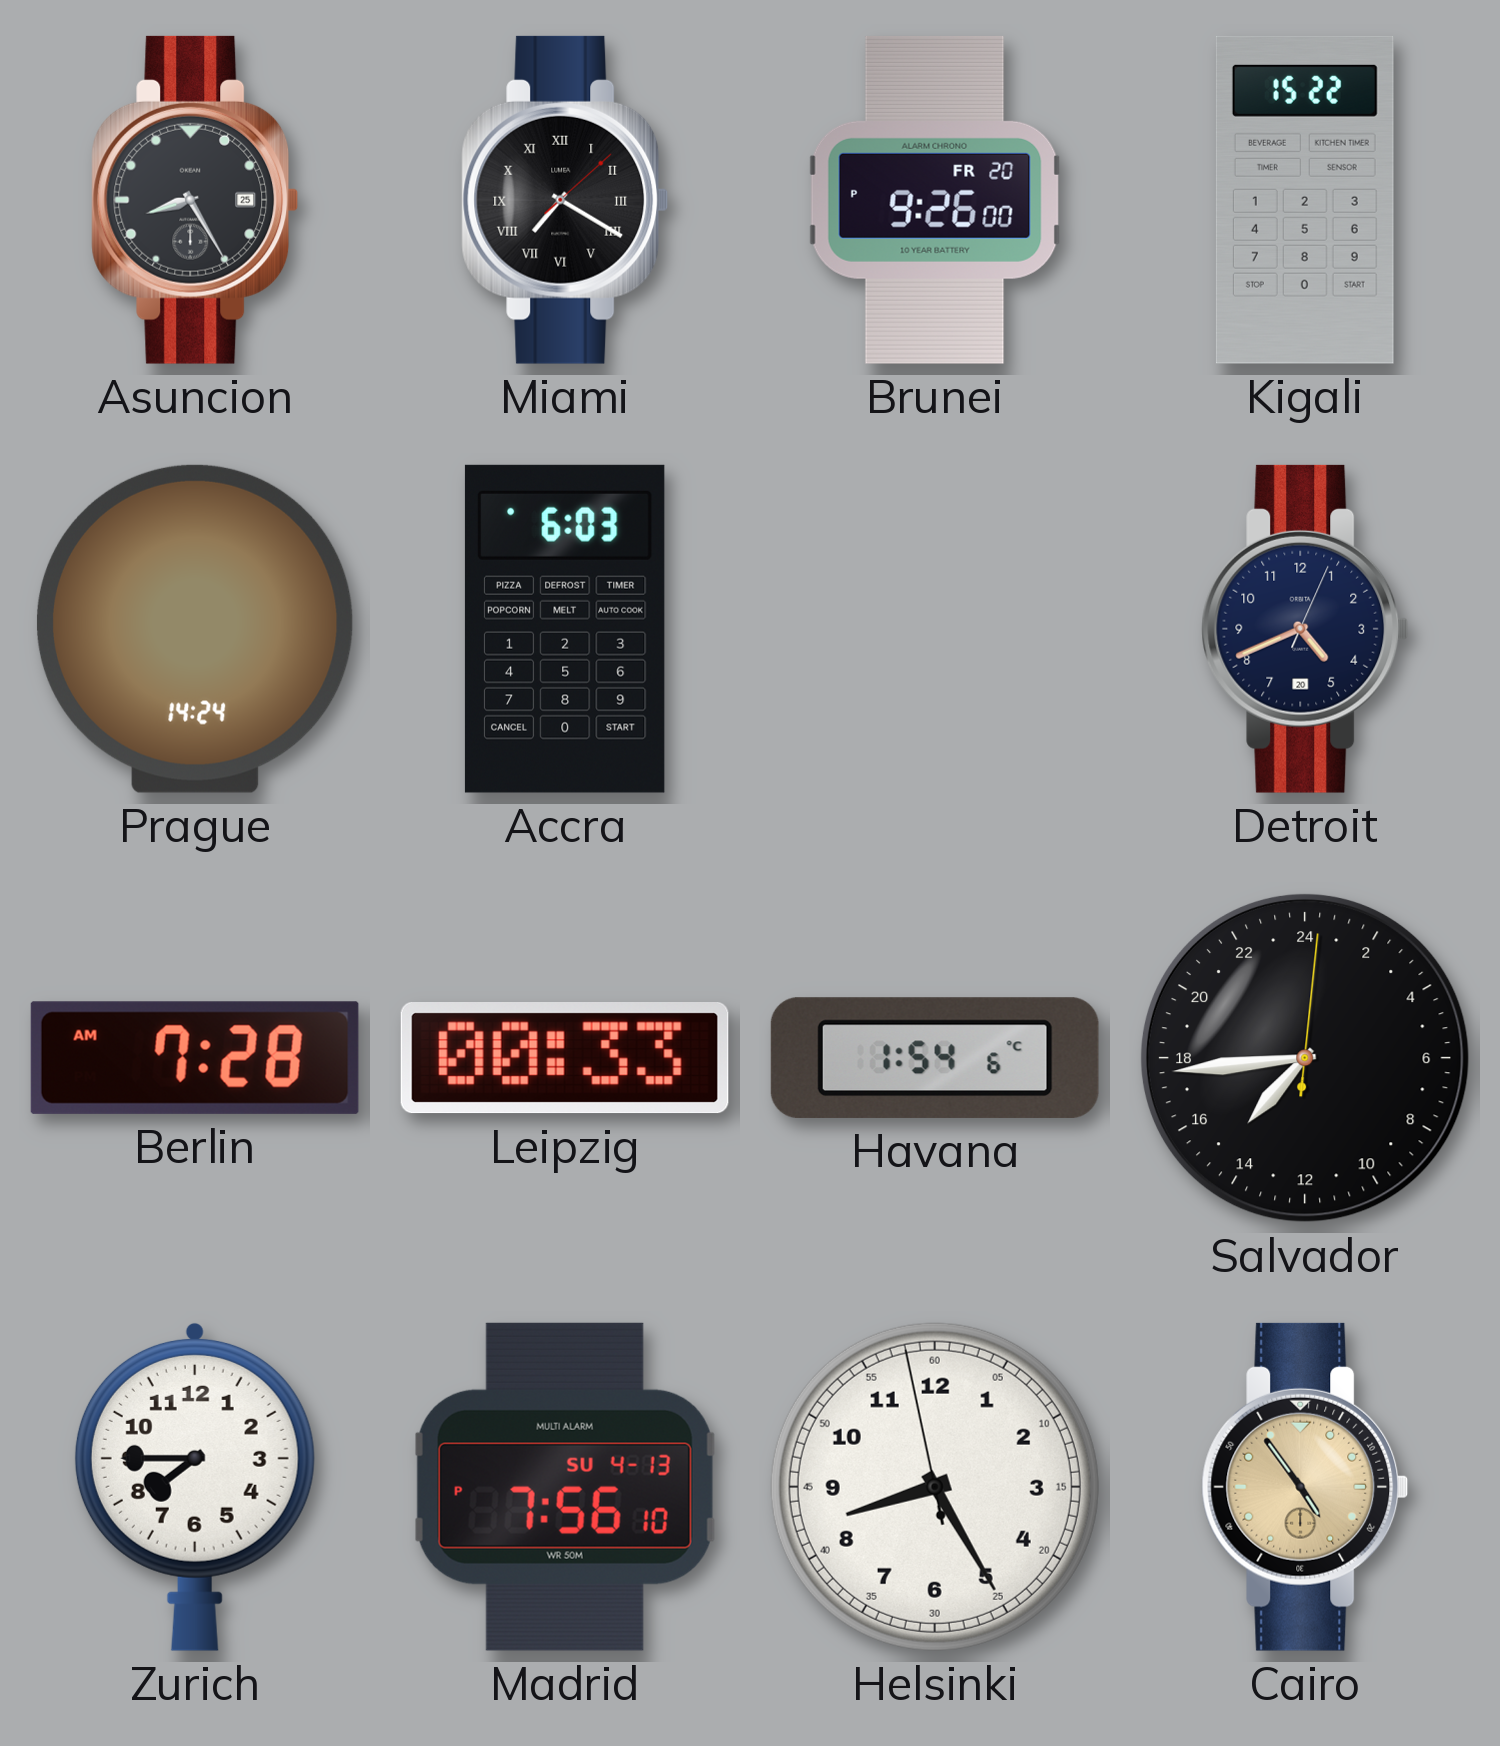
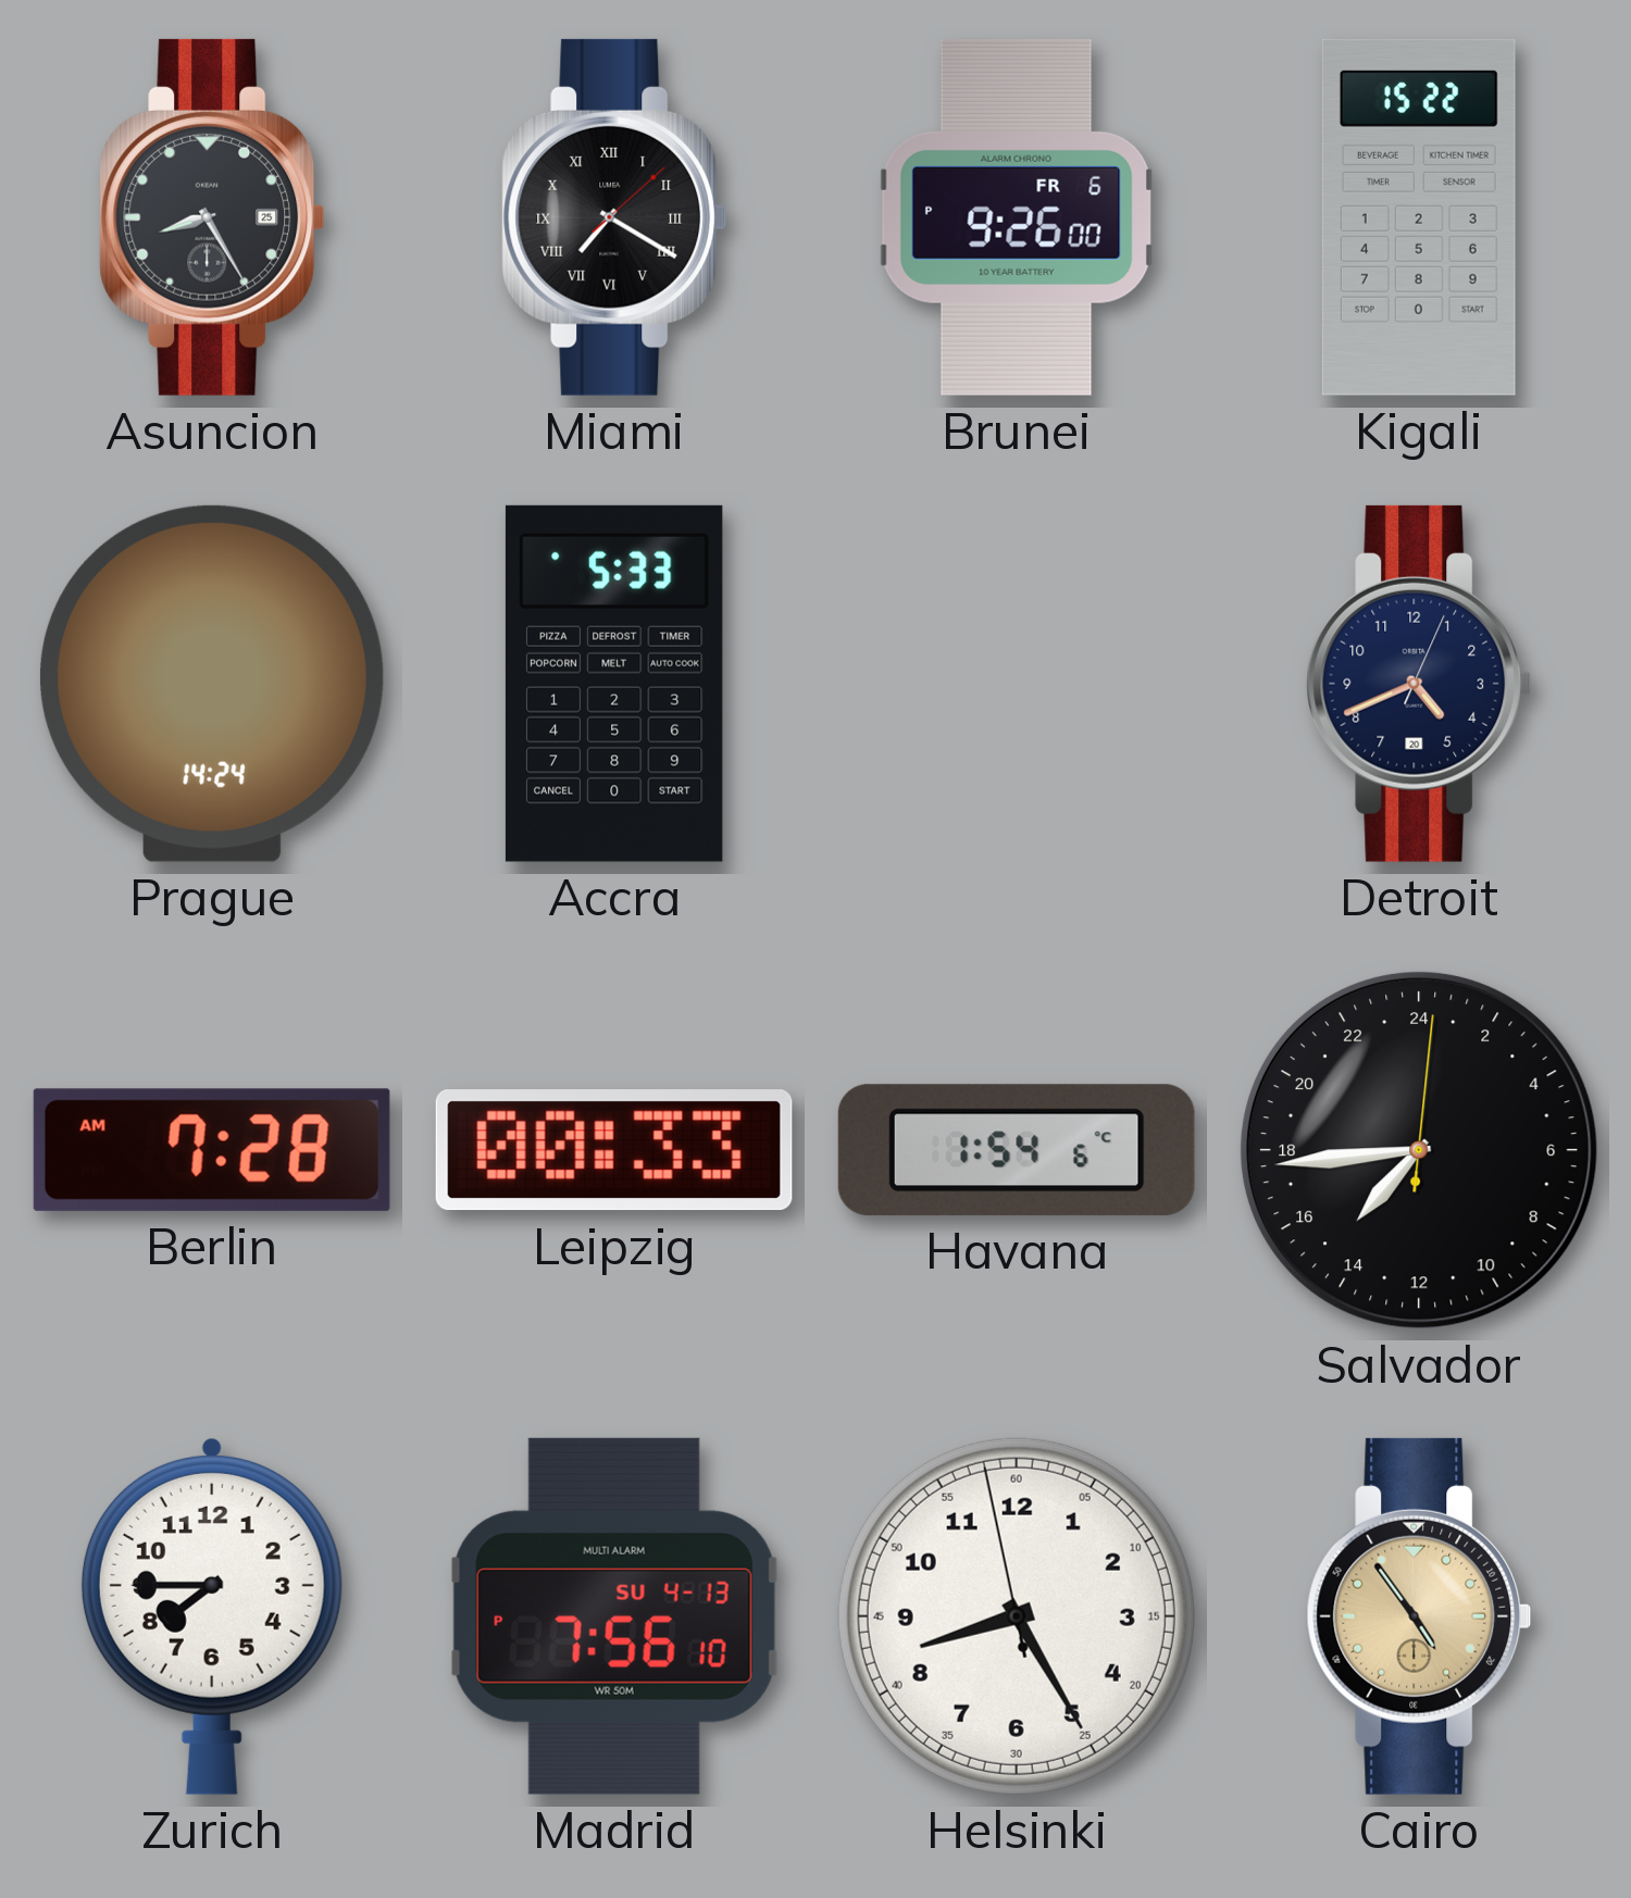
Brunei date: FR 20 -> FR 6
Accra: 6:03 -> 5:33
